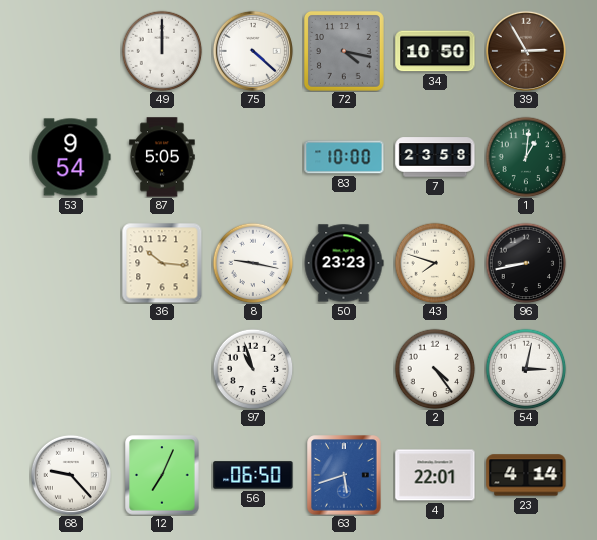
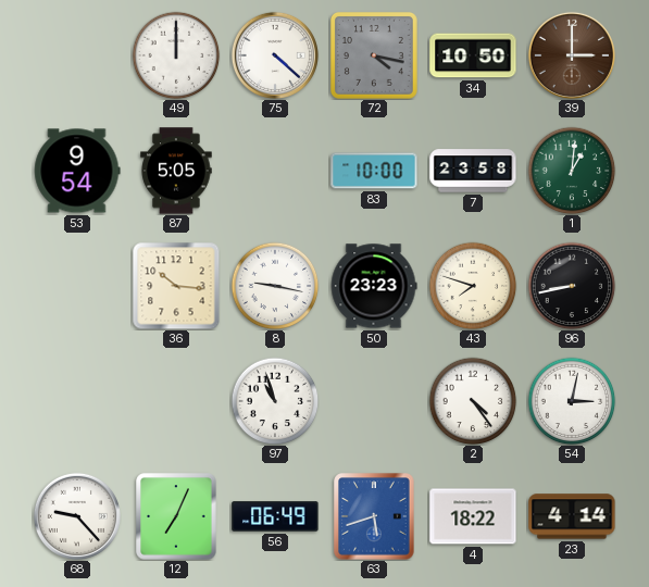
39: 2:55 -> 3:00
56: 06:50 -> 06:49
4: 22:01 -> 18:22
